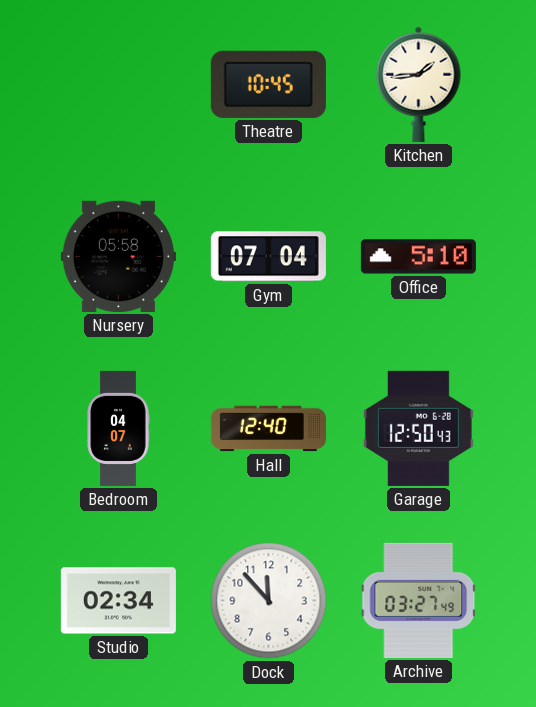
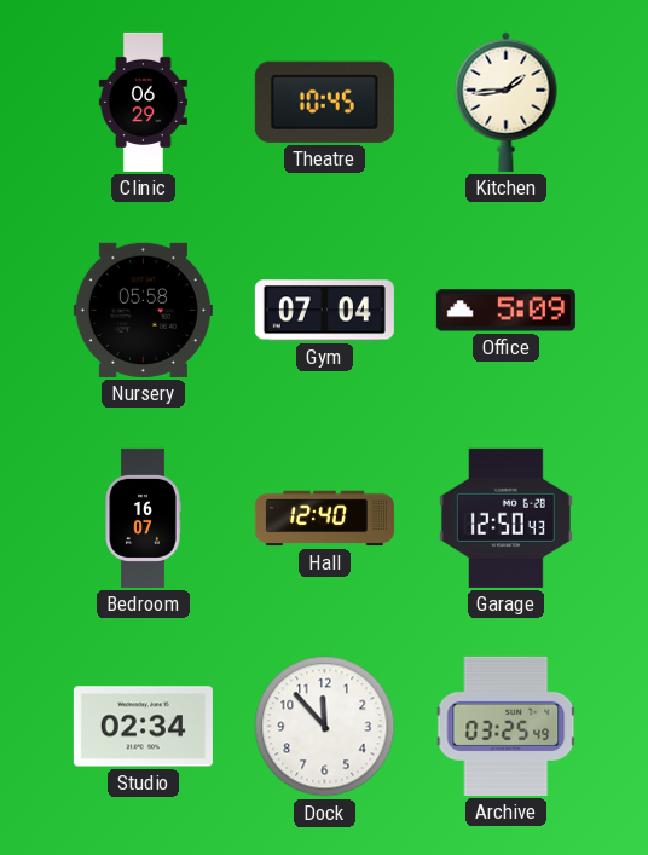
Clinic: none -> 06:29
Office: 5:10 -> 5:09
Bedroom: 04:07 -> 16:07
Archive: 03:27 -> 03:25
